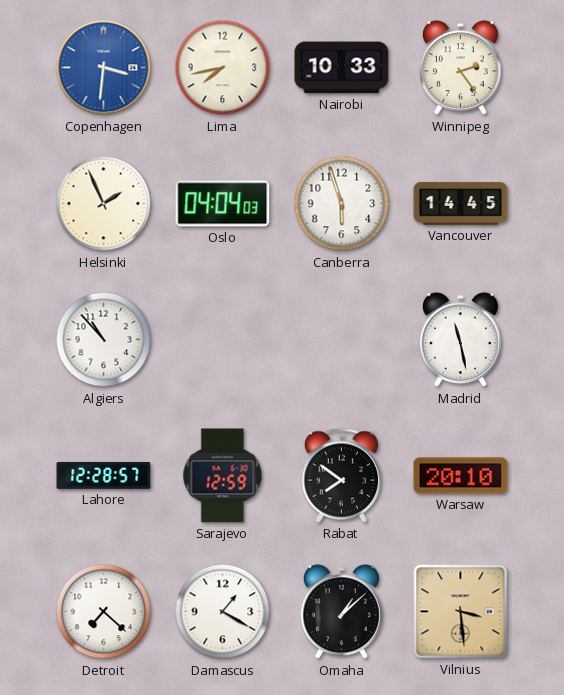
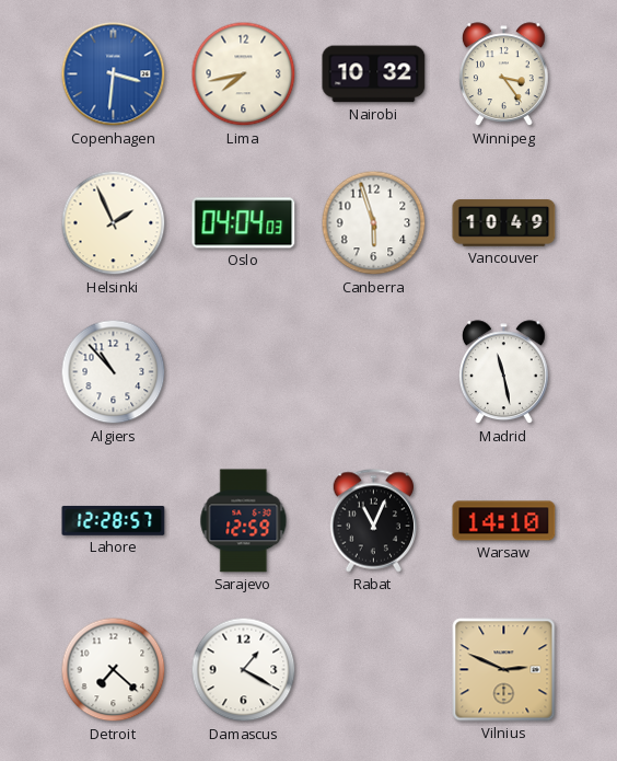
Nairobi: 10:33 -> 10:32
Winnipeg: 2:24 -> 3:24
Vancouver: 14:45 -> 10:49
Rabat: 7:51 -> 11:04
Warsaw: 20:10 -> 14:10
Omaha: 1:08 -> none
Vilnius: 3:29 -> 2:49
